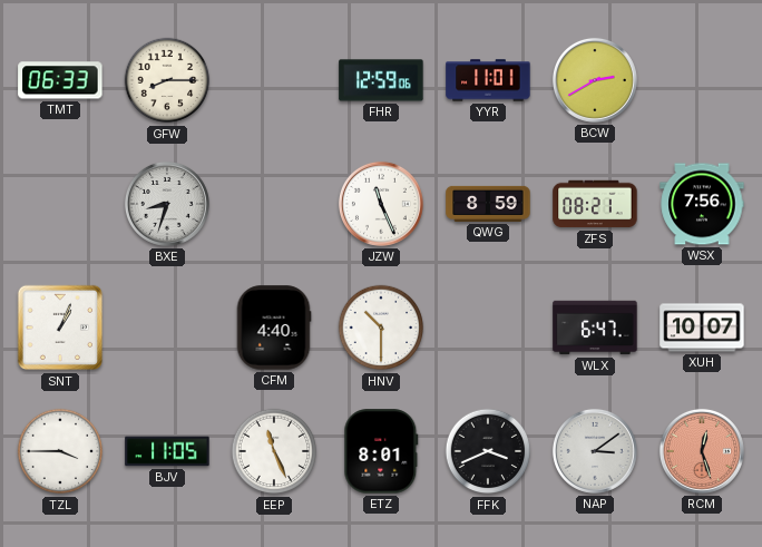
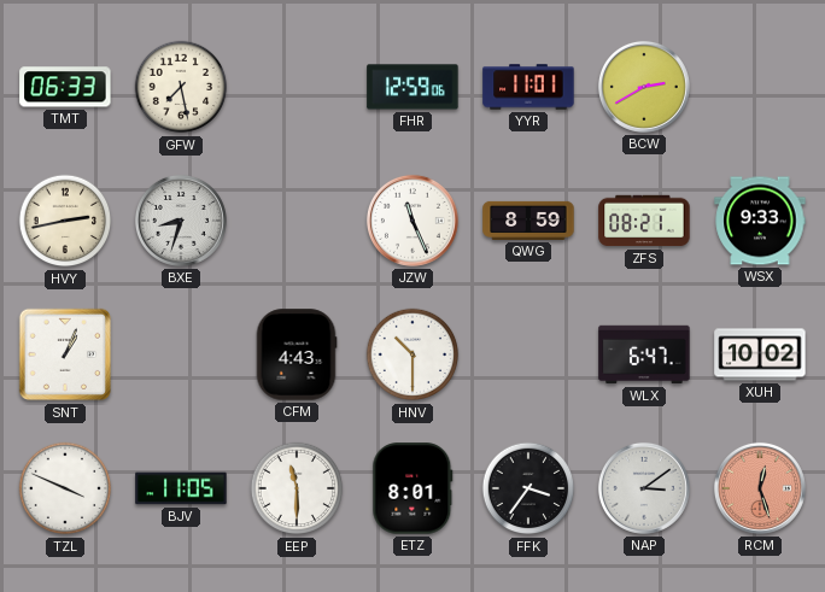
GFW: 8:15 -> 7:28
HVY: none -> 2:43
WSX: 7:56 -> 9:33
CFM: 4:40 -> 4:43
XUH: 10:07 -> 10:02
TZL: 3:45 -> 3:49
EEP: 11:26 -> 11:30
FFK: 3:41 -> 3:36
